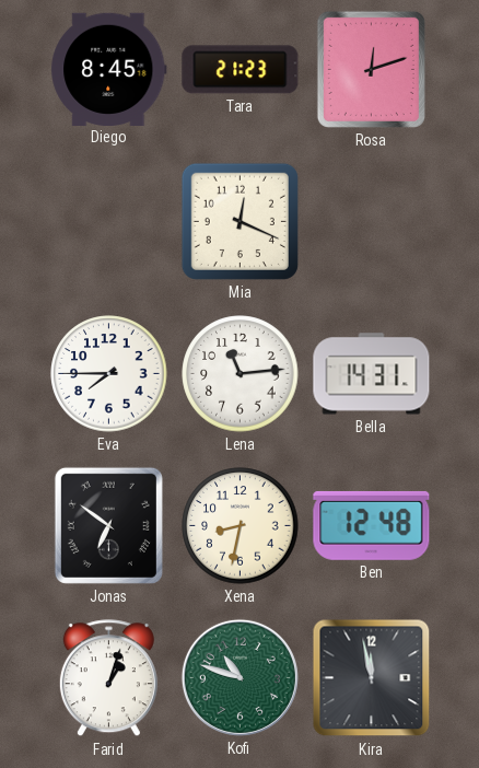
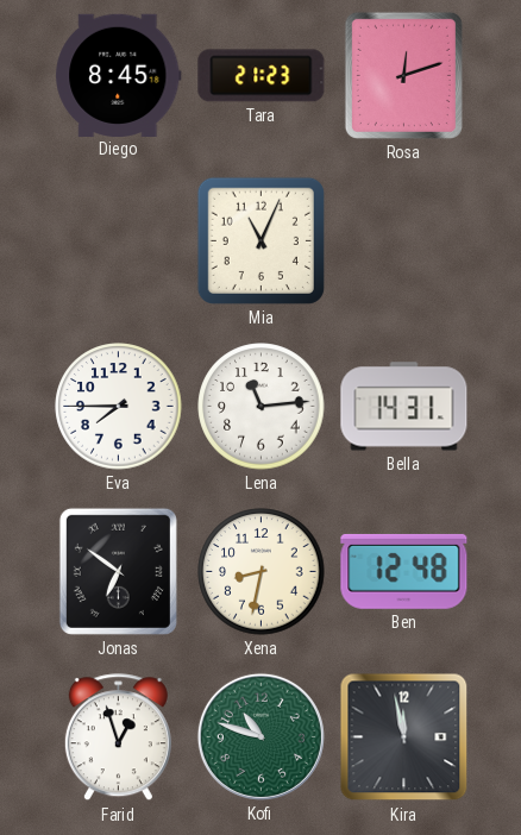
Mia: 12:19 -> 11:04
Farid: 1:03 -> 12:57
